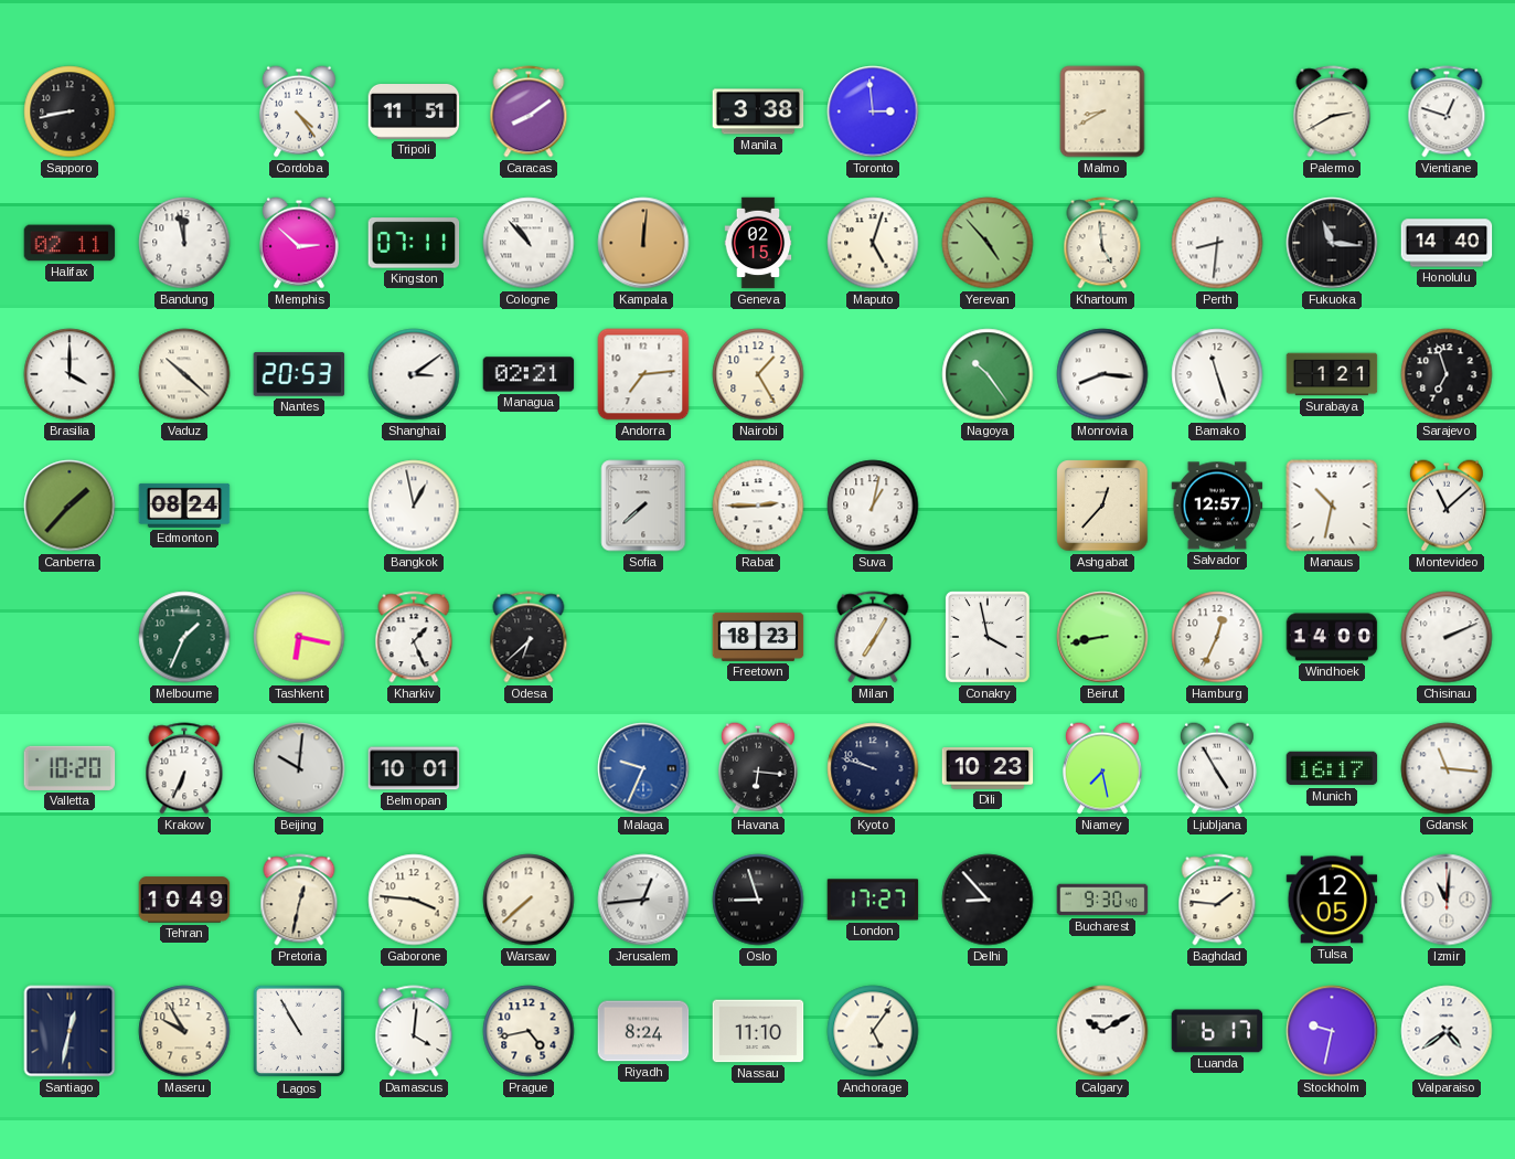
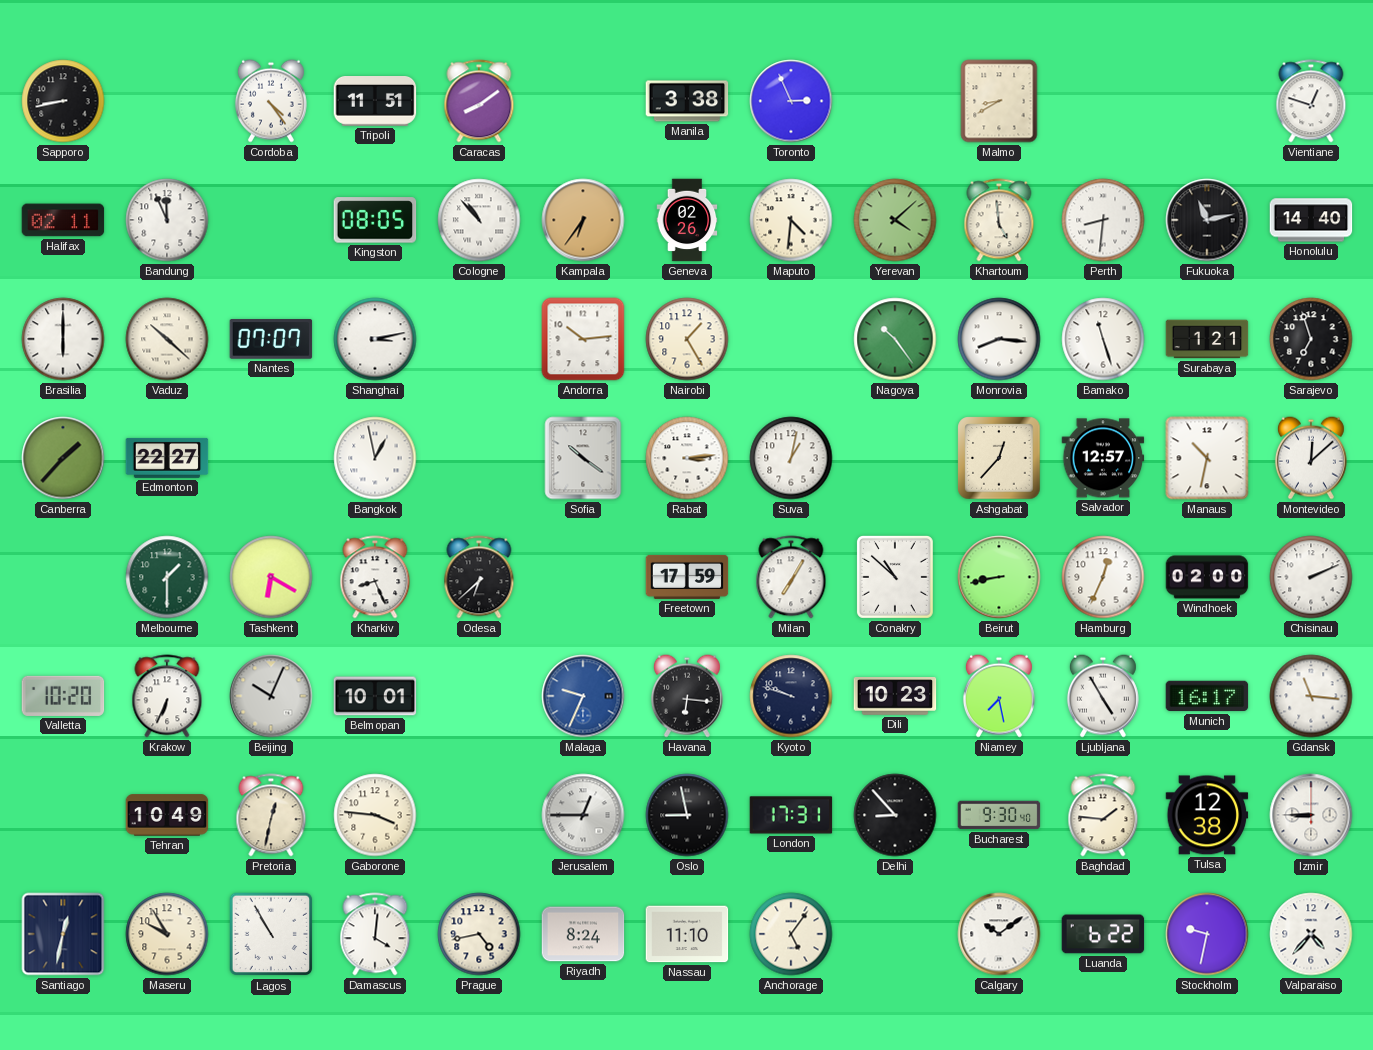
Toronto: 2:59 -> 2:56
Palermo: 2:40 -> none
Bandung: 11:58 -> 11:56
Memphis: 2:52 -> none
Kingston: 07:11 -> 08:05
Kampala: 12:01 -> 6:36
Geneva: 02:15 -> 02:26
Maputo: 5:03 -> 4:31
Yerevan: 4:53 -> 4:08
Fukuoka: 11:16 -> 11:13
Brasilia: 4:00 -> 6:00
Nantes: 20:53 -> 07:07
Shanghai: 3:09 -> 3:13
Managua: 02:21 -> none
Andorra: 7:14 -> 10:14
Edmonton: 08:24 -> 22:27
Sofia: 7:38 -> 10:21
Rabat: 2:45 -> 3:14
Montevideo: 11:08 -> 12:08
Melbourne: 1:34 -> 1:30
Tashkent: 6:17 -> 6:20
Kharkiv: 1:26 -> 8:26
Freetown: 18:23 -> 17:59
Conakry: 3:58 -> 10:52
Windhoek: 14:00 -> 02:00
Beijing: 10:01 -> 10:04
Warsaw: 7:38 -> none
Jerusalem: 12:44 -> 12:45
Oslo: 8:57 -> 8:58
London: 17:27 -> 17:31
Tulsa: 12:05 -> 12:38
Izmir: 11:01 -> 8:45
Calgary: 10:10 -> 10:09
Luanda: 6:17 -> 6:22
Valparaiso: 4:39 -> 4:37
